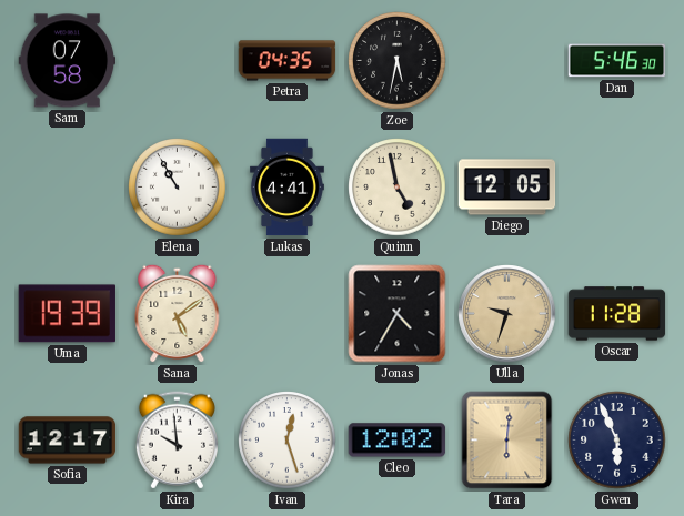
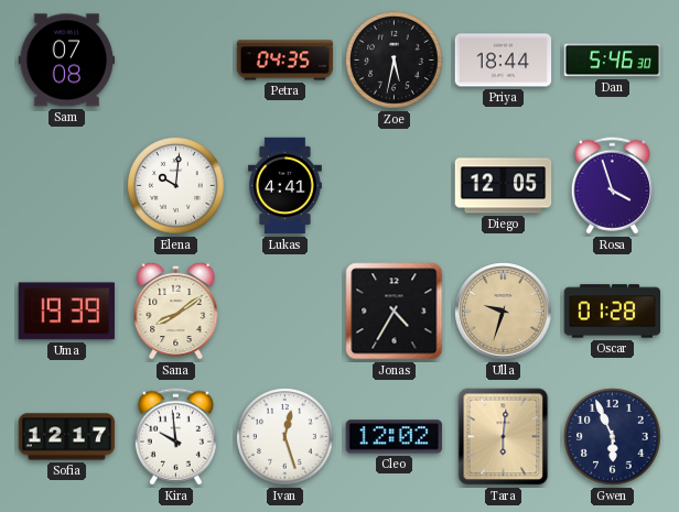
Sam: 07:58 -> 07:08
Priya: none -> 18:44
Elena: 10:55 -> 10:01
Quinn: 4:58 -> none
Rosa: none -> 3:57
Sana: 5:09 -> 8:09
Oscar: 11:28 -> 01:28
